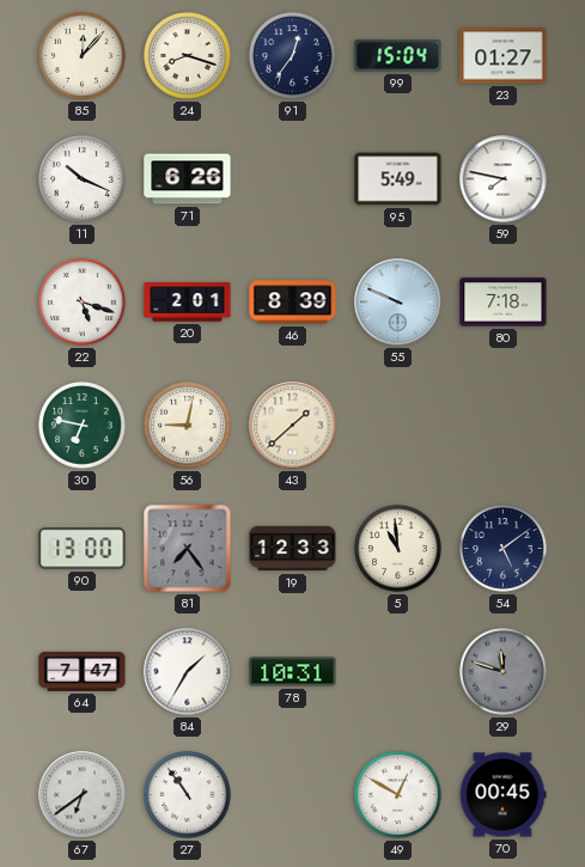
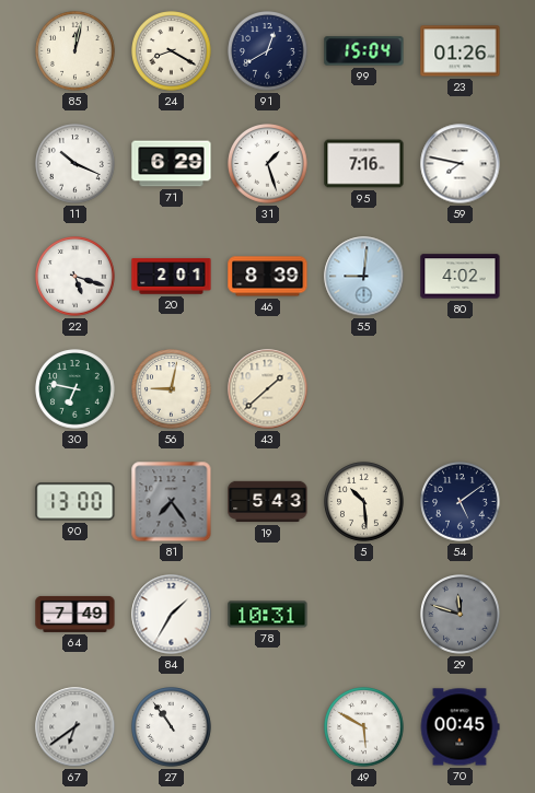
85: 12:07 -> 12:02
24: 8:18 -> 8:20
91: 12:36 -> 12:40
23: 01:27 -> 01:26
71: 6:26 -> 6:29
31: none -> 1:27
95: 5:49 -> 7:16
55: 9:49 -> 9:01
80: 7:18 -> 4:02
19: 12:33 -> 5:43
5: 10:59 -> 10:29
64: 7:47 -> 7:49
49: 12:50 -> 5:50
